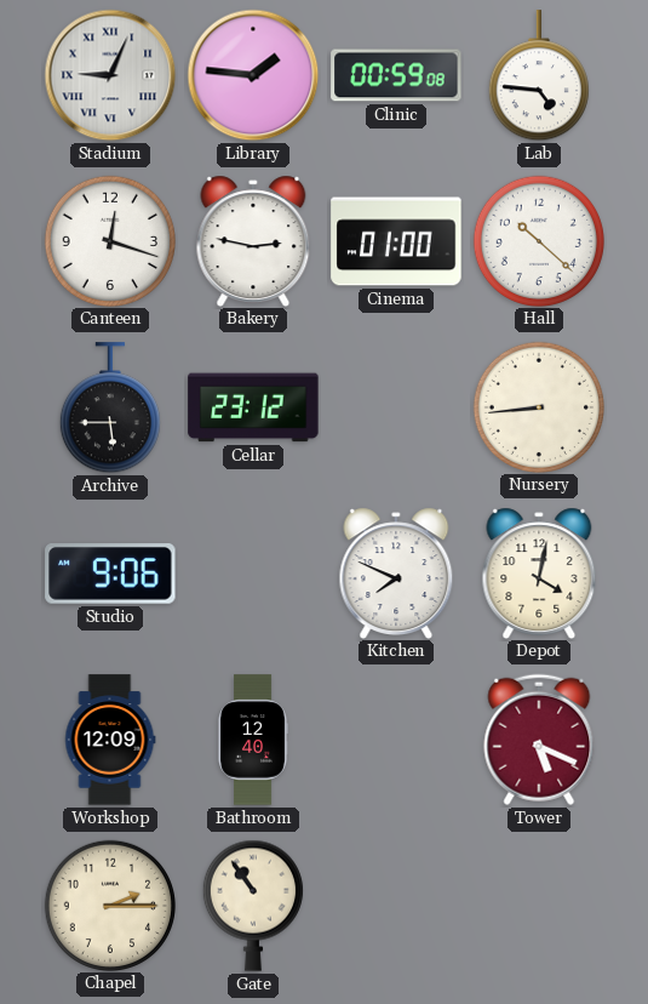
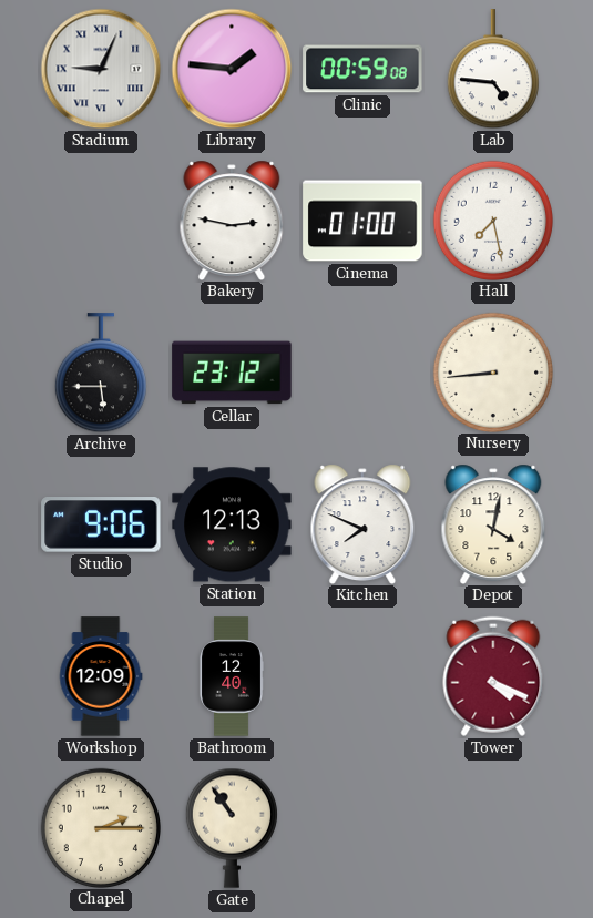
Canteen: 12:18 -> none
Hall: 10:22 -> 7:28
Station: none -> 12:13
Tower: 5:19 -> 4:19
